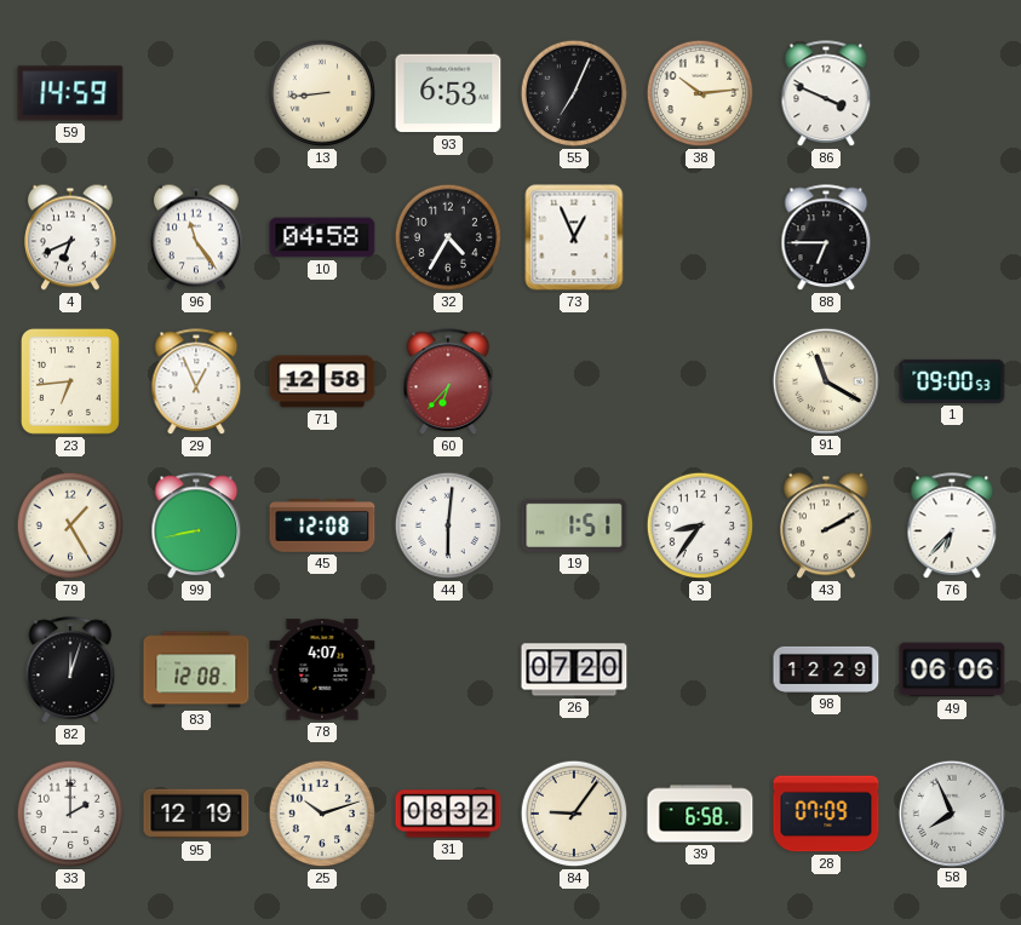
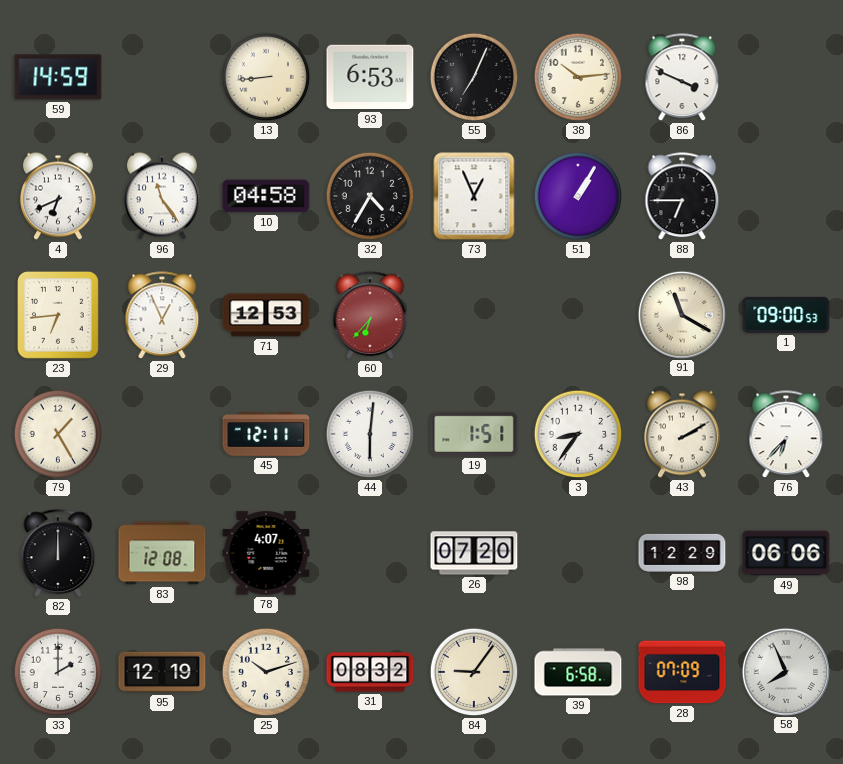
51: none -> 1:05
71: 12:58 -> 12:53
99: 8:43 -> none
45: 12:08 -> 12:11
82: 12:03 -> 12:00
